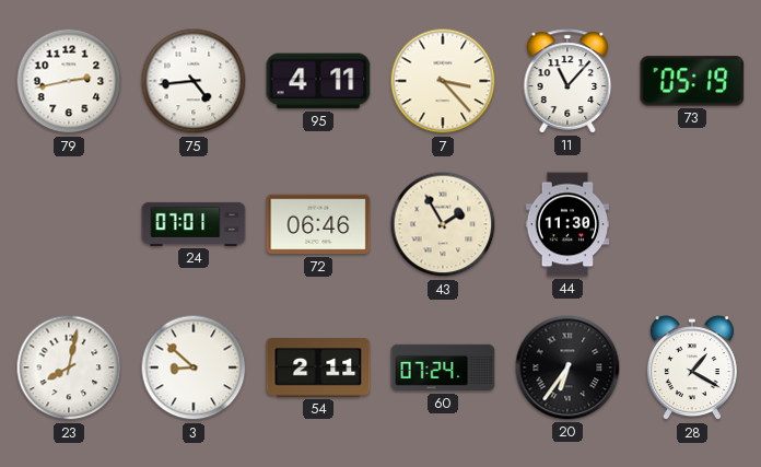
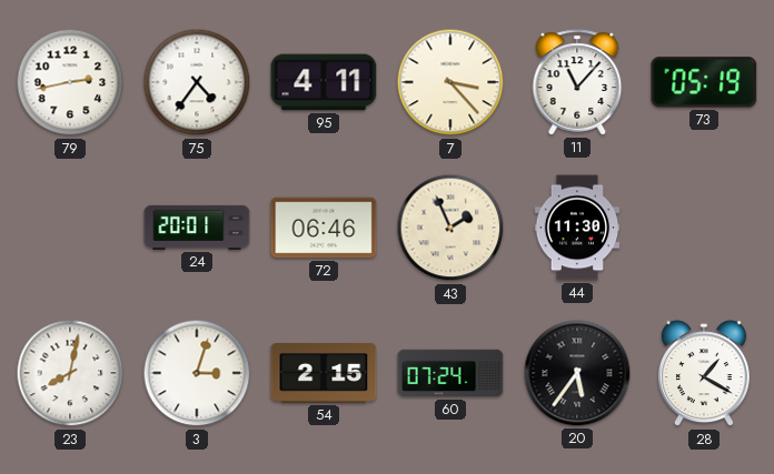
75: 4:44 -> 4:36
24: 07:01 -> 20:01
43: 1:55 -> 1:56
3: 8:52 -> 3:03
54: 2:11 -> 2:15
20: 6:36 -> 5:36
